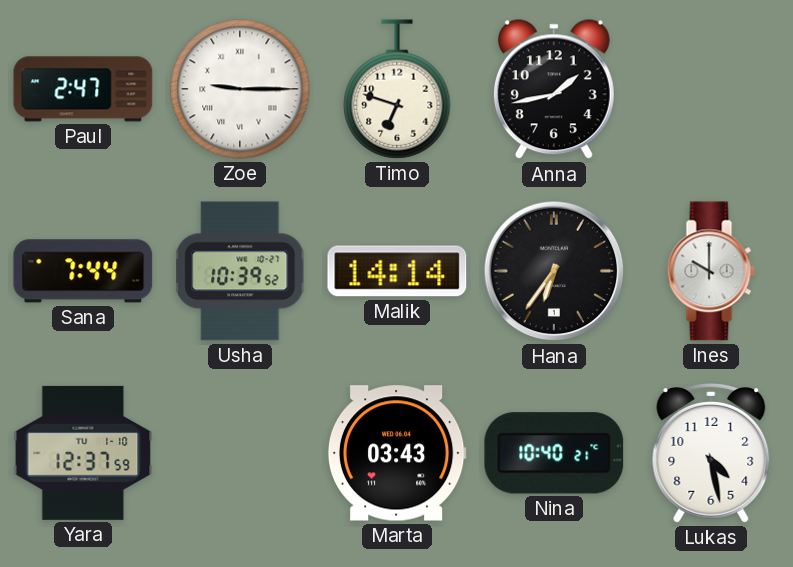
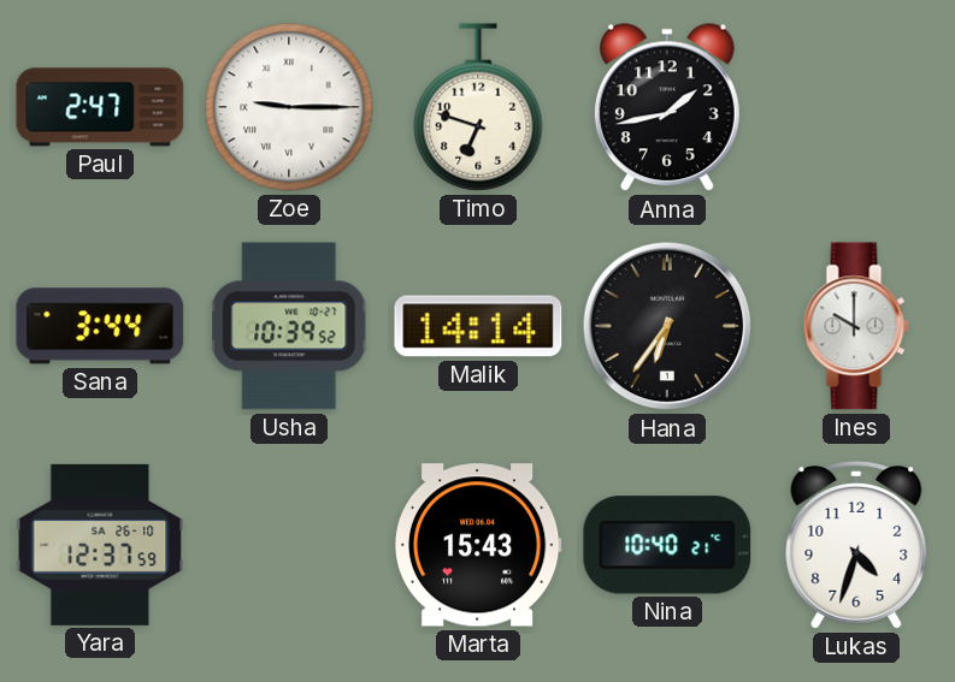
Sana: 7:44 -> 3:44
Yara date: TU 1-10 -> SA 26-10
Marta: 03:43 -> 15:43
Lukas: 4:28 -> 4:33
